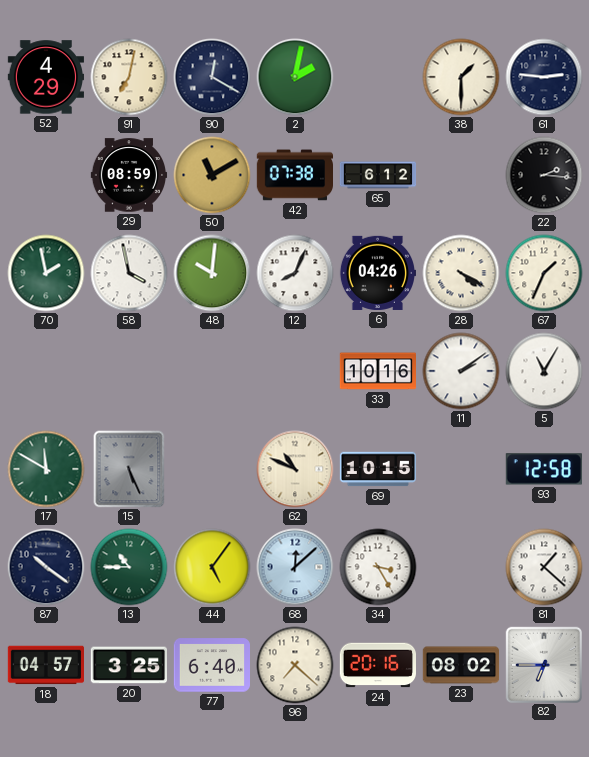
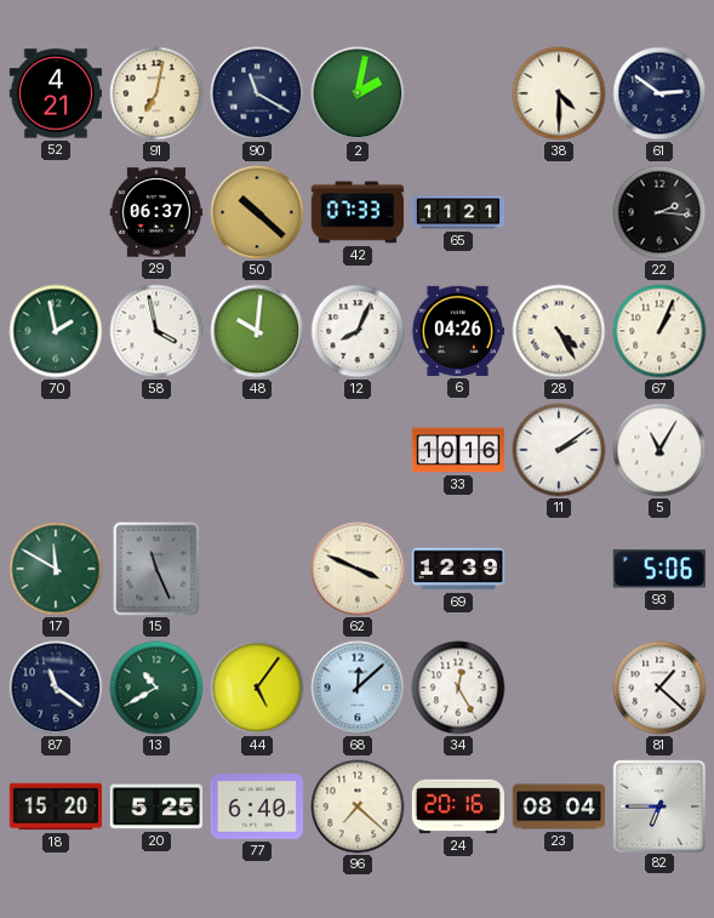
52: 4:29 -> 4:21
90: 12:20 -> 11:20
38: 1:30 -> 4:30
61: 2:46 -> 2:51
29: 08:59 -> 06:37
50: 11:10 -> 10:22
42: 07:38 -> 07:33
65: 6:12 -> 11:21
28: 4:20 -> 4:25
67: 1:34 -> 1:04
15: 5:26 -> 11:26
62: 10:49 -> 3:49
69: 10:15 -> 12:39
93: 12:58 -> 5:06
87: 10:21 -> 11:21
13: 10:45 -> 10:40
34: 3:25 -> 12:25
18: 04:57 -> 15:20
20: 3:25 -> 5:25
23: 08:02 -> 08:04
